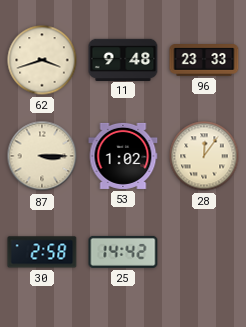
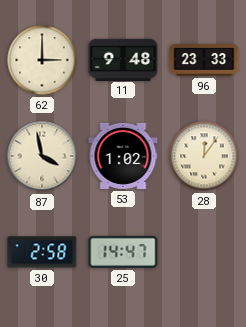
62: 3:42 -> 3:00
87: 3:15 -> 3:58
25: 14:42 -> 14:47
